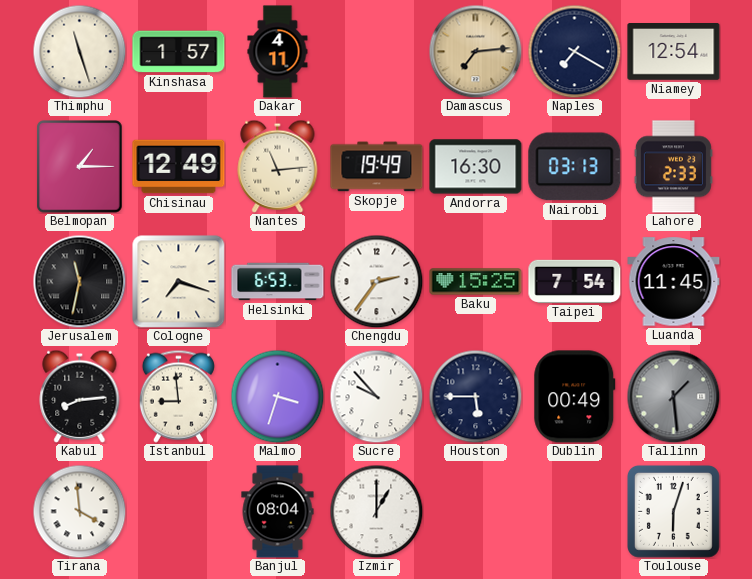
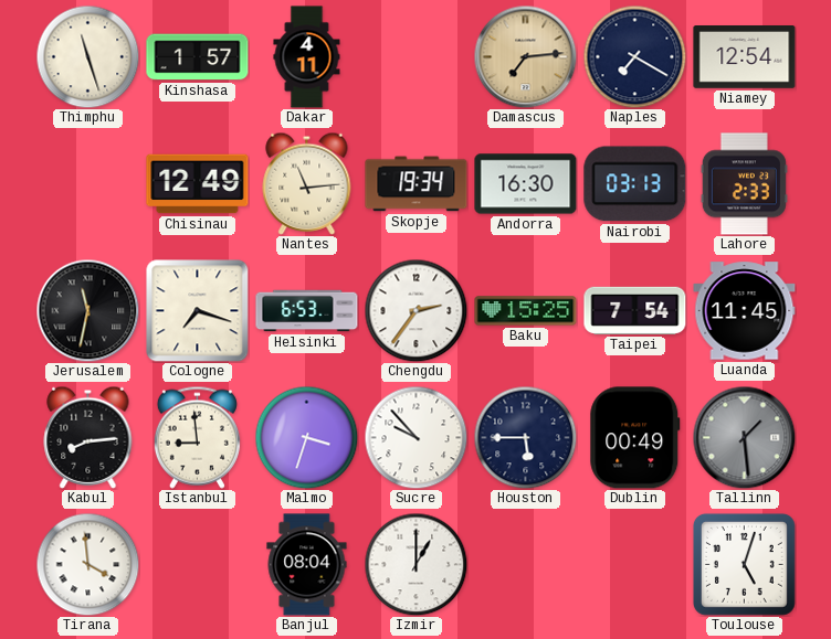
Belmopan: 1:15 -> none
Skopje: 19:49 -> 19:34
Toulouse: 6:03 -> 5:03
